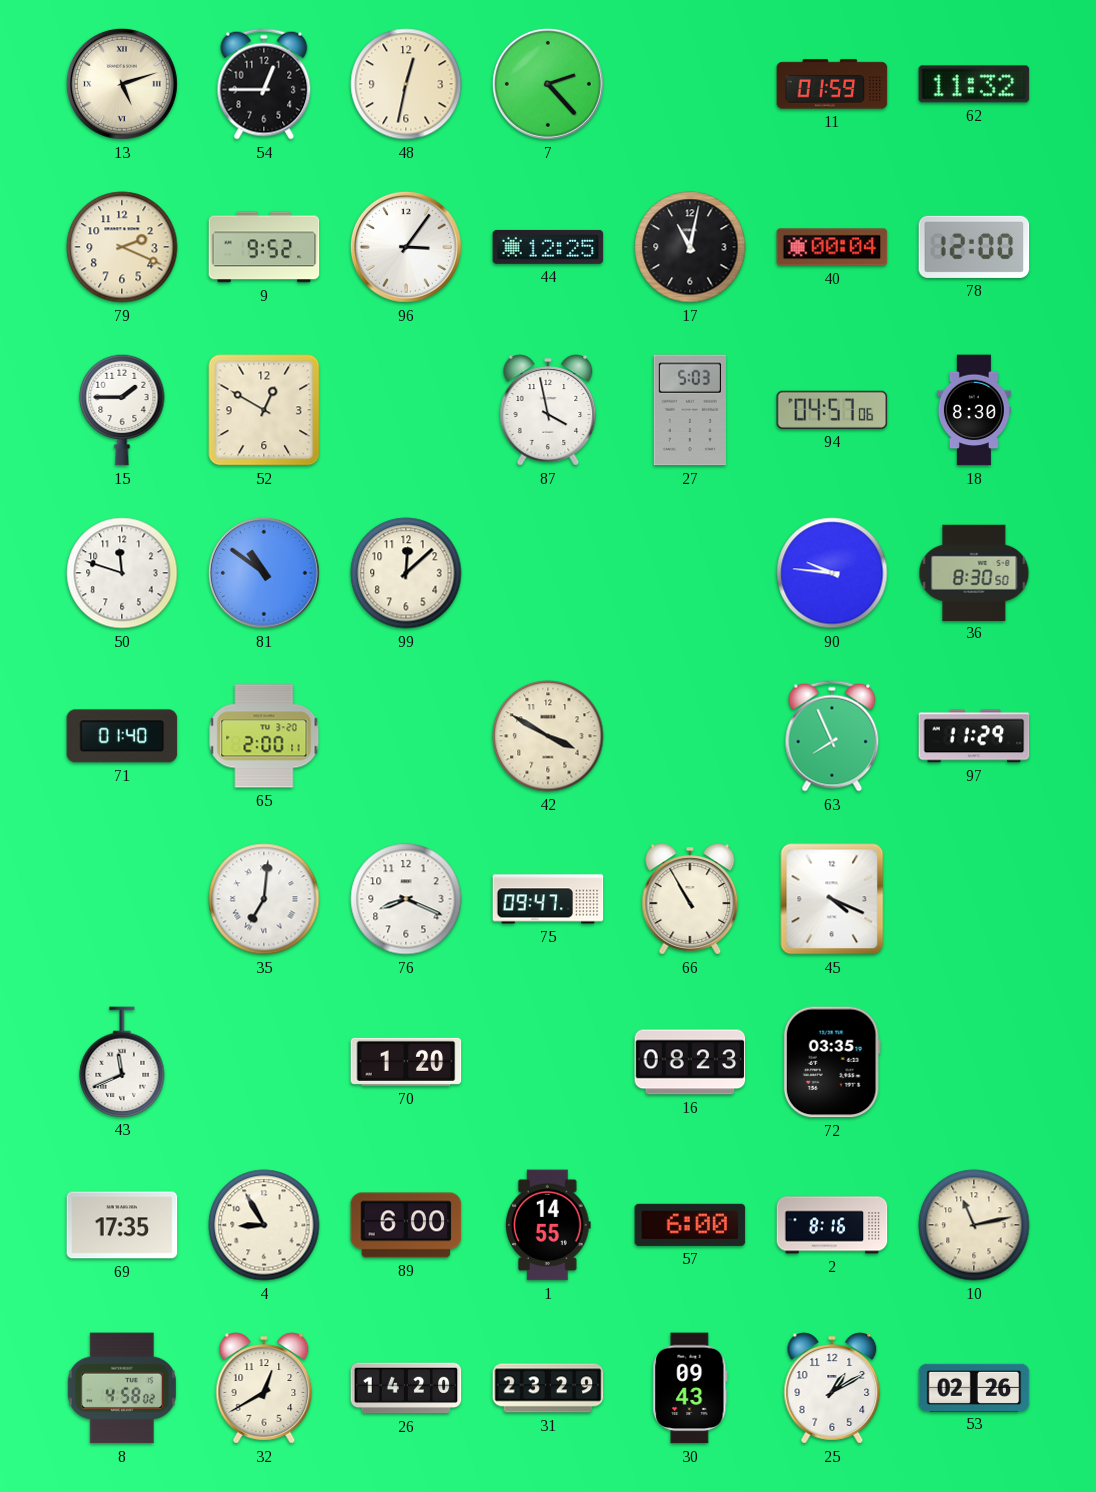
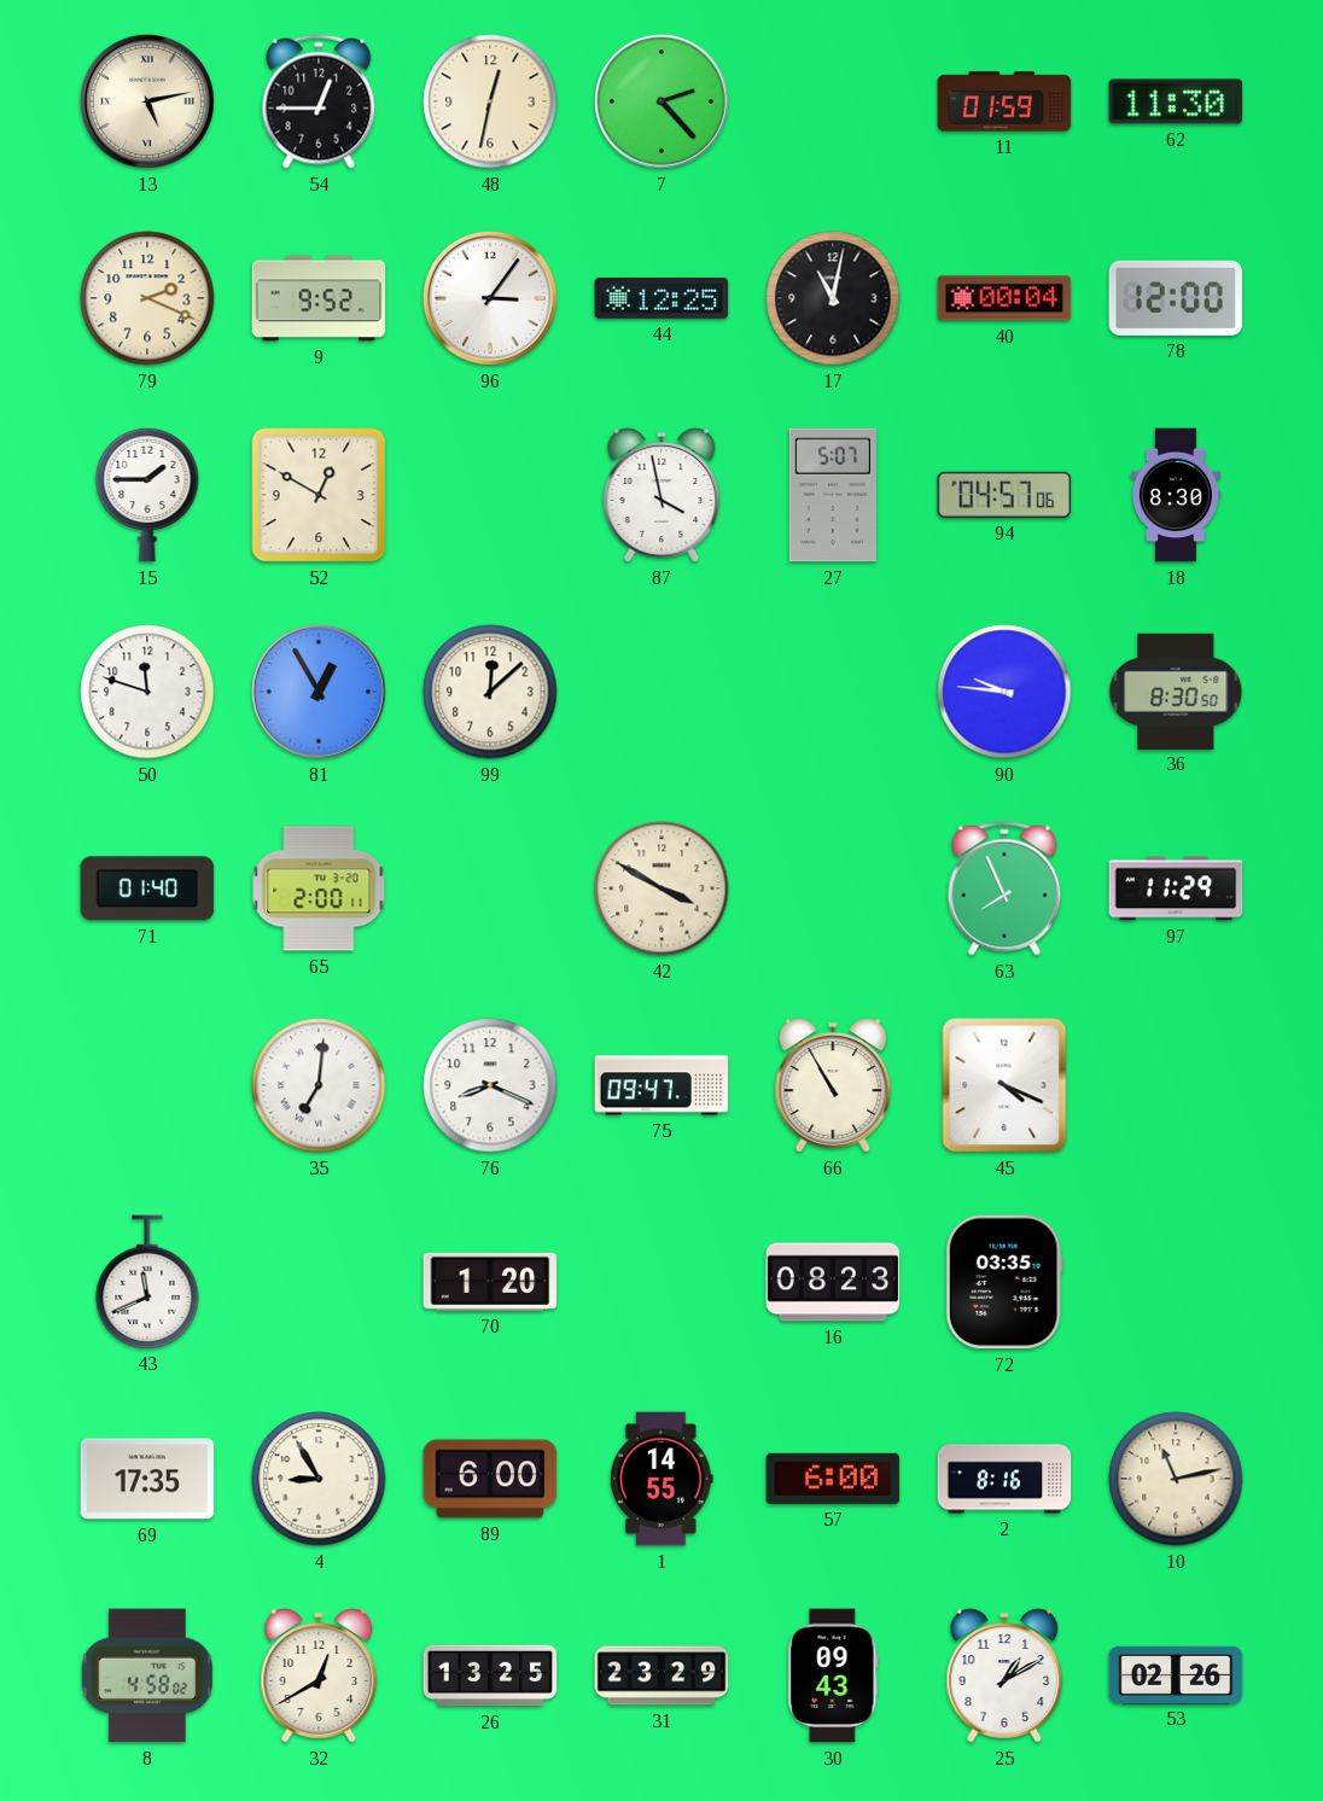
13: 5:12 -> 5:13
62: 11:32 -> 11:30
27: 5:03 -> 5:07
81: 10:51 -> 12:55
26: 14:20 -> 13:25
